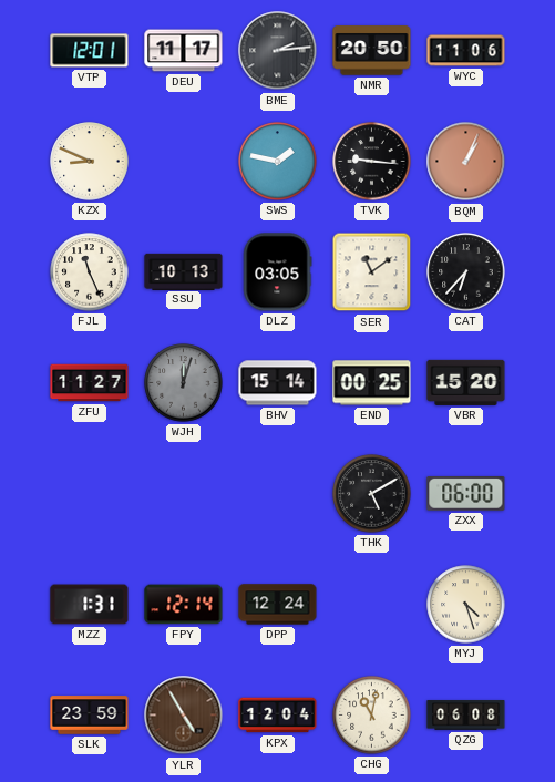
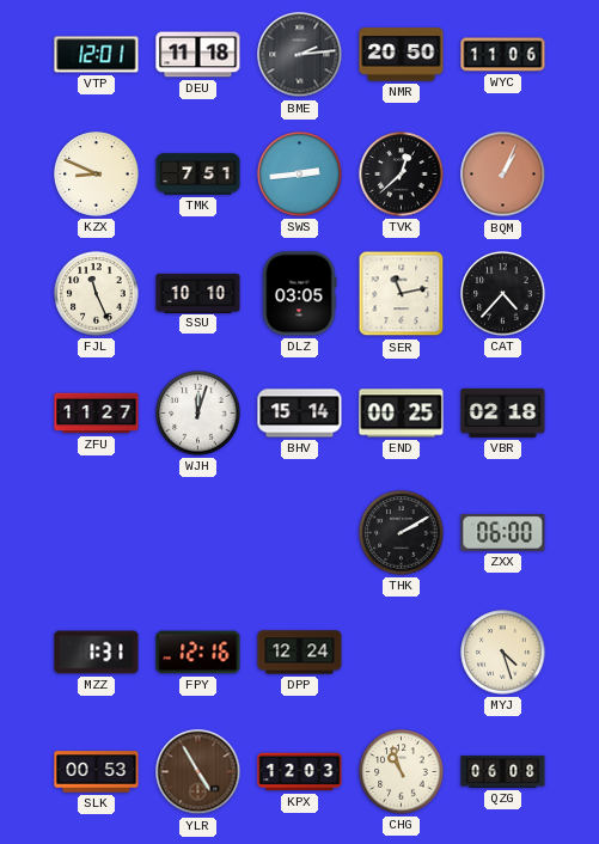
DEU: 11:17 -> 11:18
TMK: none -> 7:51
SWS: 1:47 -> 2:44
TVK: 9:16 -> 12:38
SSU: 10:13 -> 10:10
SER: 11:09 -> 11:13
CAT: 6:37 -> 4:37
WJH dial: grey -> white
VBR: 15:20 -> 02:18
THK: 5:10 -> 2:10
FPY: 12:14 -> 12:16
SLK: 23:59 -> 00:53
KPX: 12:04 -> 12:03
CHG: 11:02 -> 10:57
